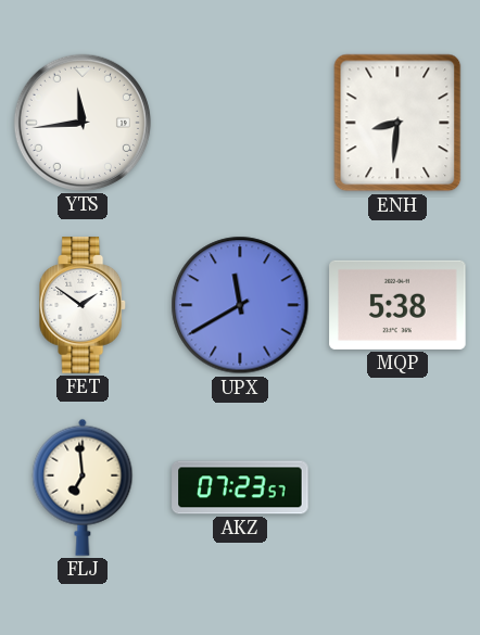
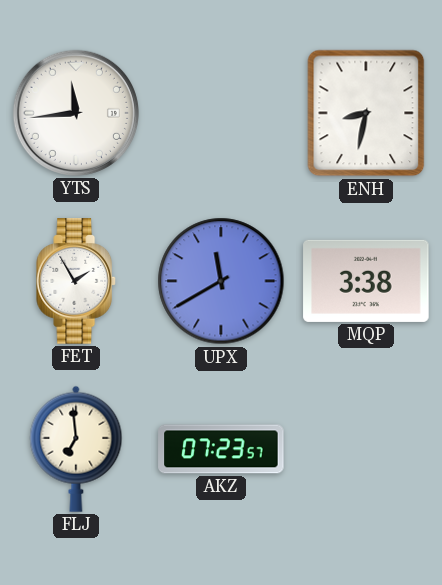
ENH: 8:31 -> 8:32
FET: 1:51 -> 1:55
MQP: 5:38 -> 3:38
